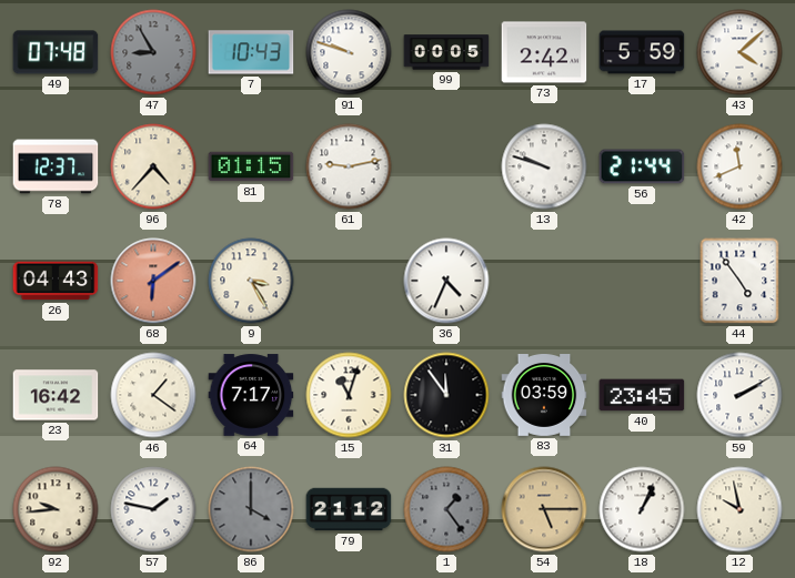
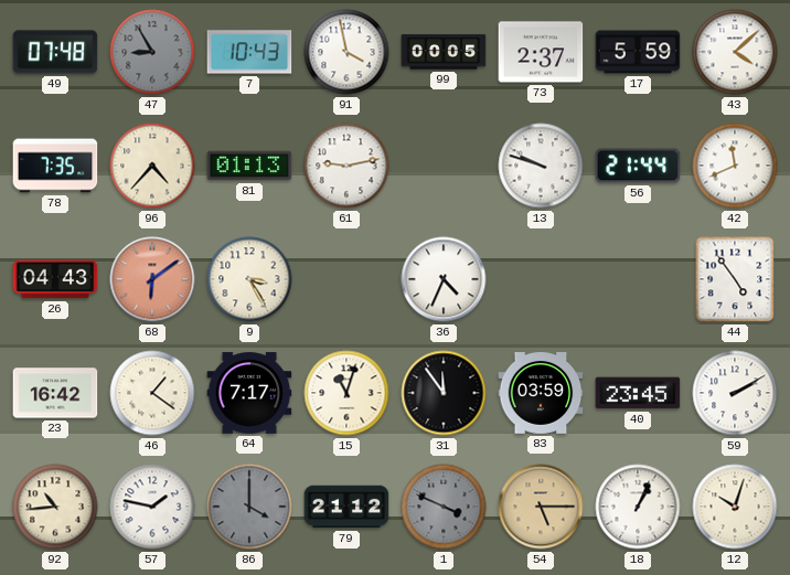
91: 9:48 -> 3:58
73: 2:42 -> 2:37
78: 12:37 -> 7:35
81: 01:15 -> 01:13
92: 9:44 -> 10:44
1: 1:24 -> 3:49
12: 9:58 -> 10:03
